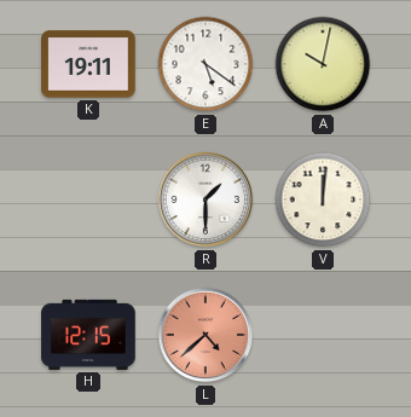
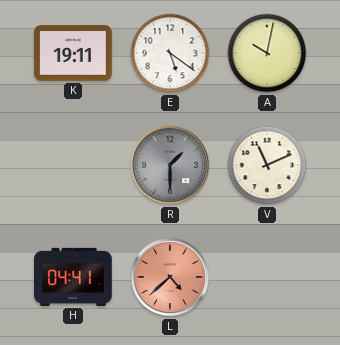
R dial: white -> grey
V: 12:01 -> 11:11
H: 12:15 -> 04:41
